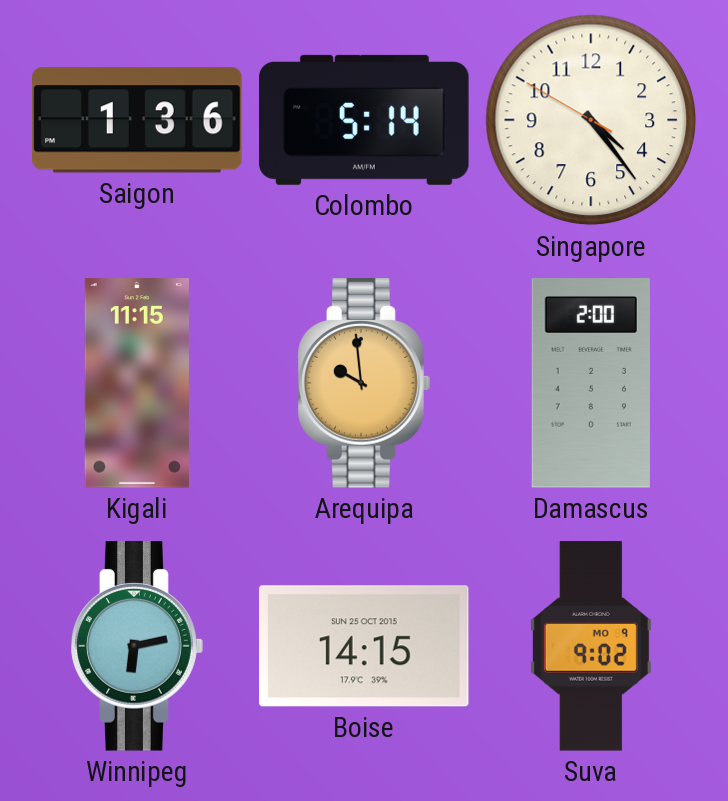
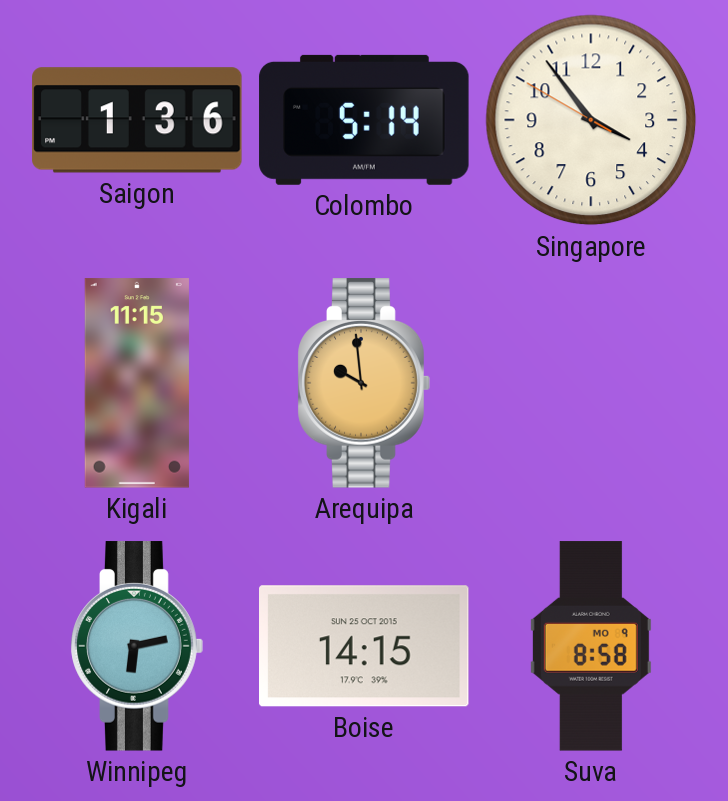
Singapore: 4:23 -> 3:53
Damascus: 2:00 -> none
Suva: 9:02 -> 8:58
